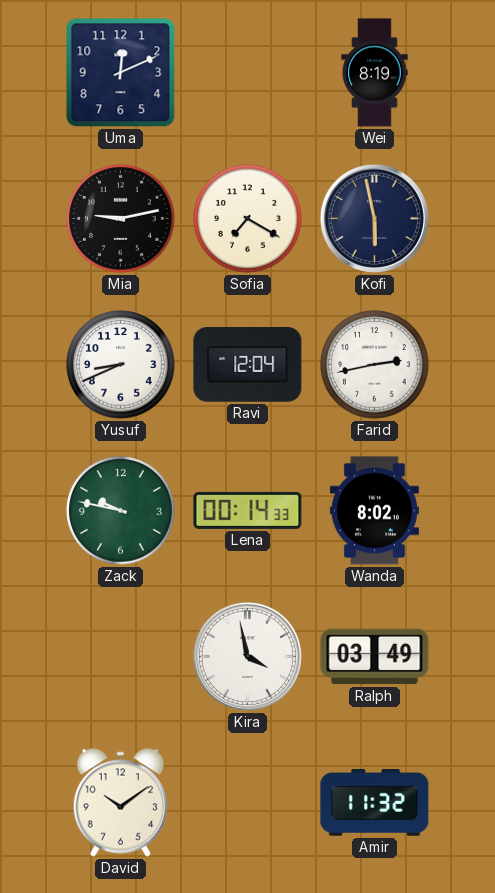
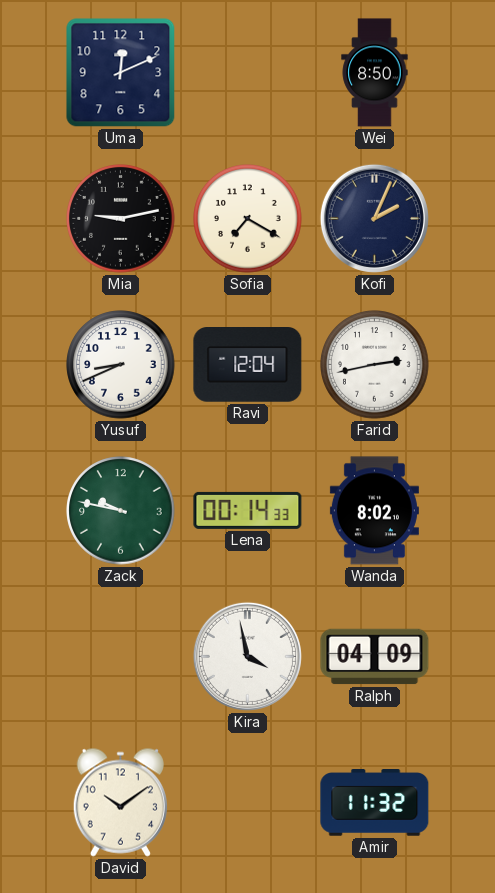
Wei: 8:19 -> 8:50
Kofi: 5:58 -> 2:04
Ralph: 03:49 -> 04:09
